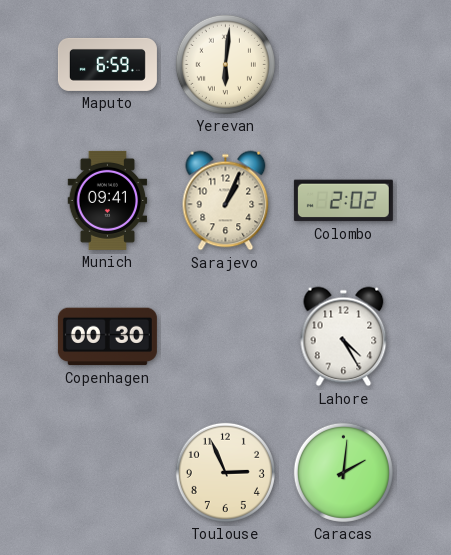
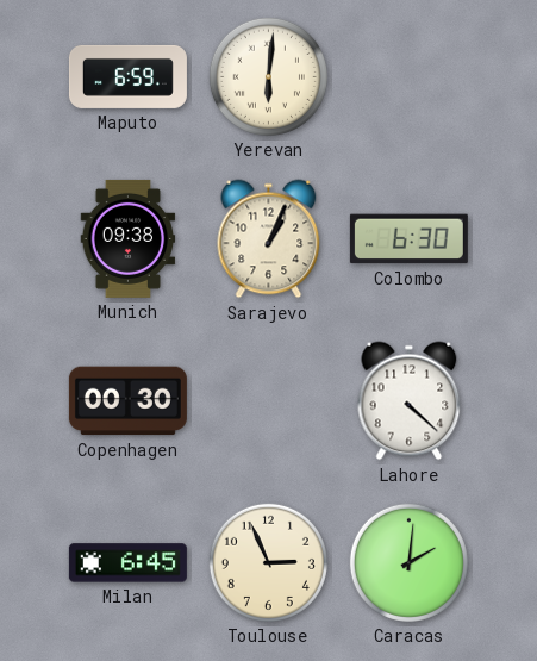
Munich: 09:41 -> 09:38
Colombo: 2:02 -> 6:30
Lahore: 4:25 -> 4:22
Milan: none -> 6:45
